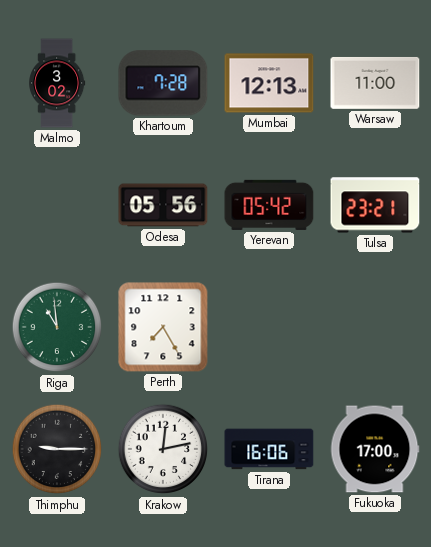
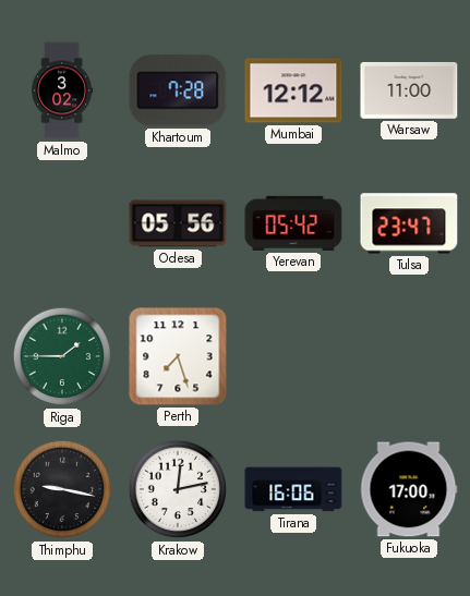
Mumbai: 12:13 -> 12:12
Tulsa: 23:21 -> 23:47
Riga: 10:59 -> 1:45
Perth: 7:25 -> 7:27
Thimphu: 9:15 -> 9:17
